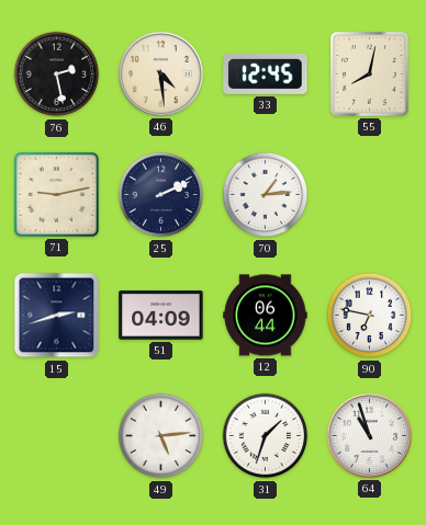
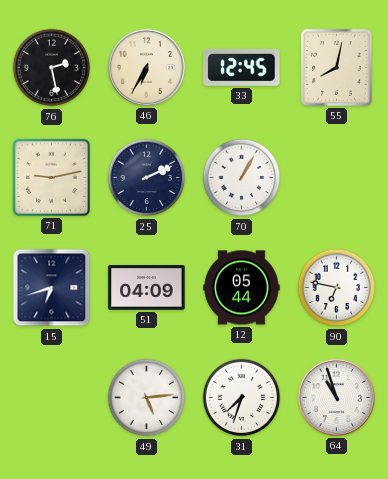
46: 4:29 -> 6:35
70: 1:14 -> 1:05
15: 2:42 -> 6:42
12: 06:44 -> 05:44
31: 1:33 -> 7:33
